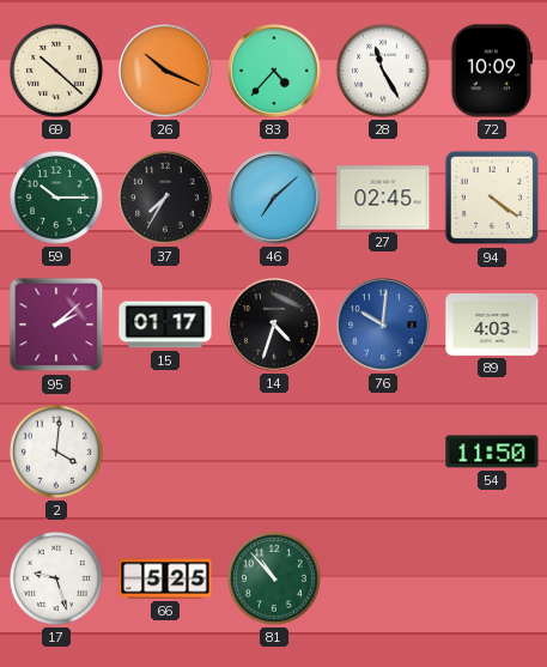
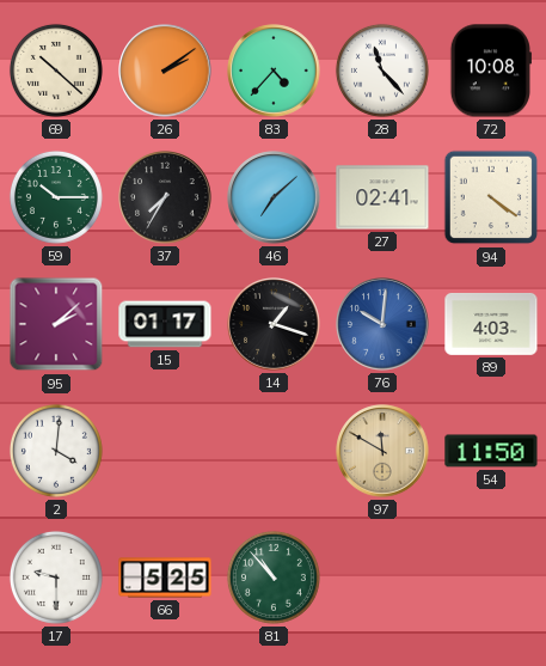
26: 10:19 -> 2:09
28: 11:25 -> 11:23
72: 10:09 -> 10:08
27: 02:45 -> 02:41
14: 4:33 -> 1:18
97: none -> 11:50
17: 9:27 -> 9:30
